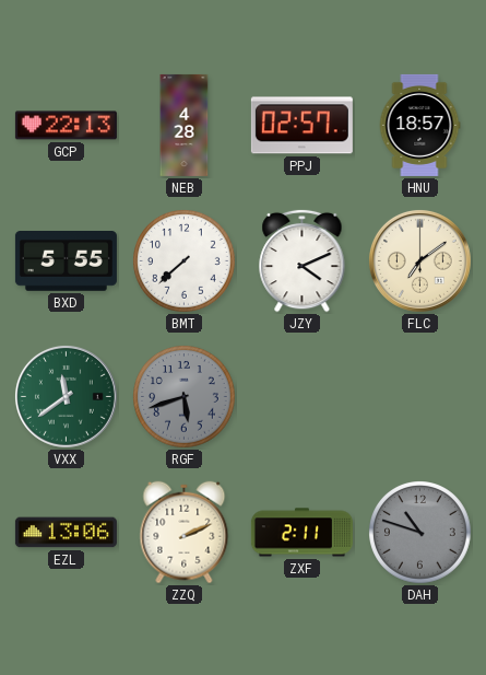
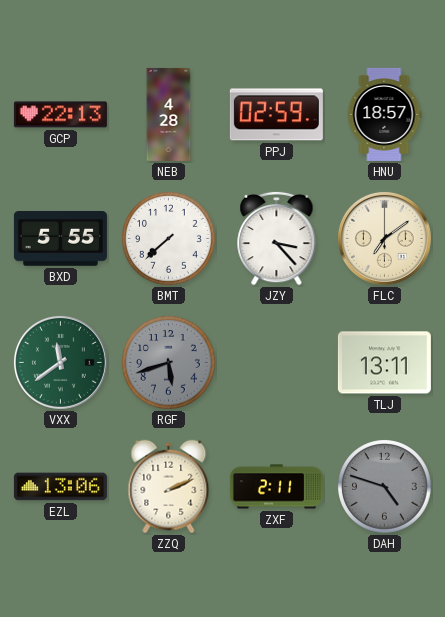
PPJ: 02:57 -> 02:59
JZY: 4:11 -> 3:23
TLJ: none -> 13:11
DAH: 10:48 -> 4:48
